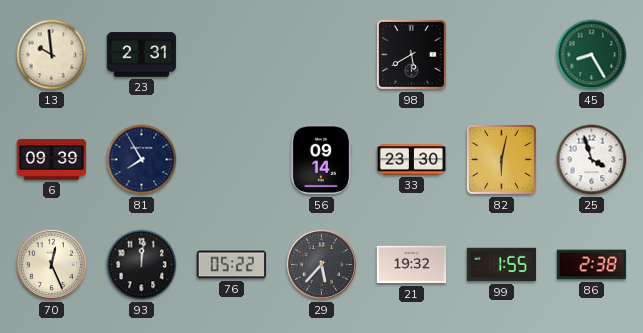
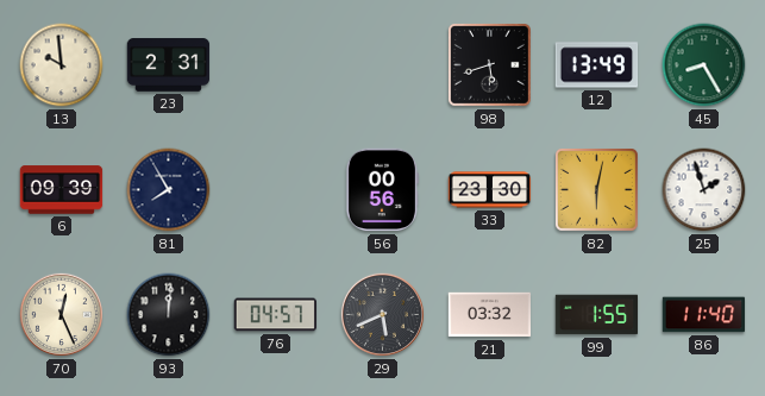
98: 5:40 -> 5:42
12: none -> 13:49
56: 09:14 -> 00:56
25: 3:57 -> 1:57
76: 05:22 -> 04:57
29: 5:37 -> 5:41
21: 19:32 -> 03:32
86: 2:38 -> 11:40
